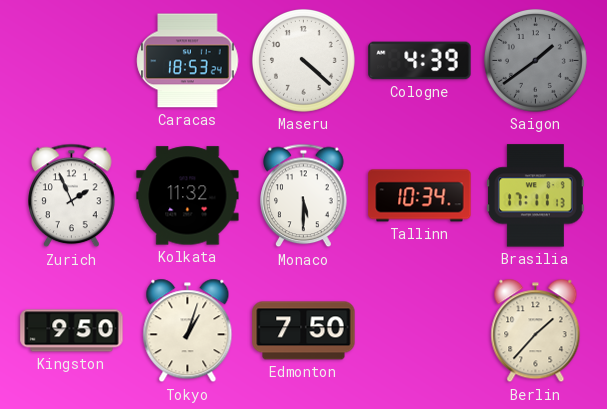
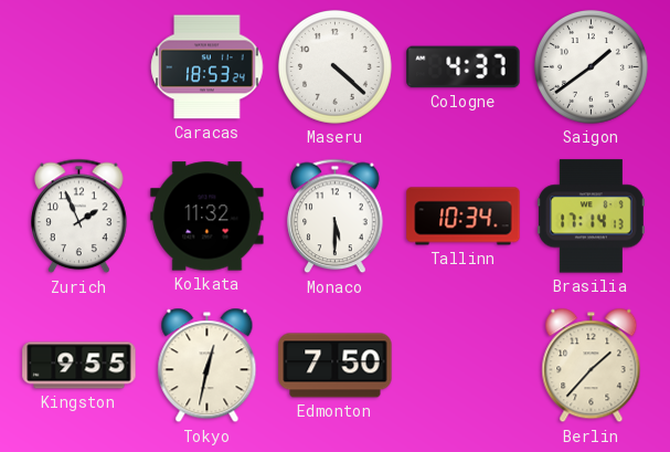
Cologne: 4:39 -> 4:37
Saigon dial: grey -> white
Brasilia: 17:11 -> 17:14
Kingston: 9:50 -> 9:55
Tokyo: 1:03 -> 12:32
